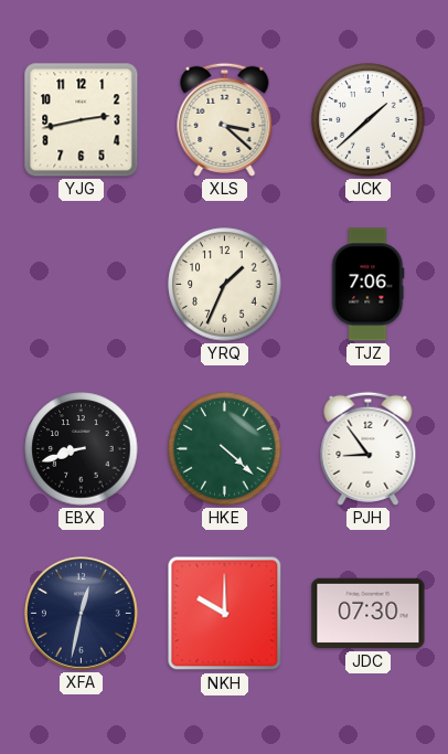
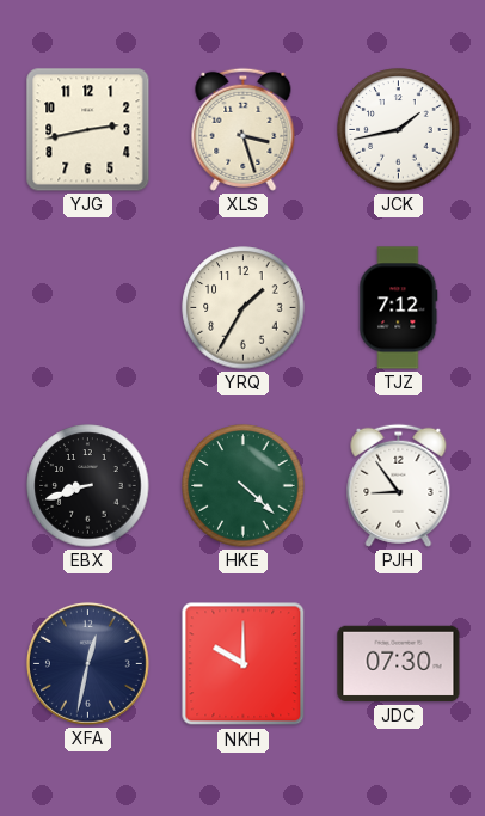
XLS: 3:22 -> 3:27
JCK: 1:38 -> 1:43
YRQ: 1:34 -> 1:35
TJZ: 7:06 -> 7:12
